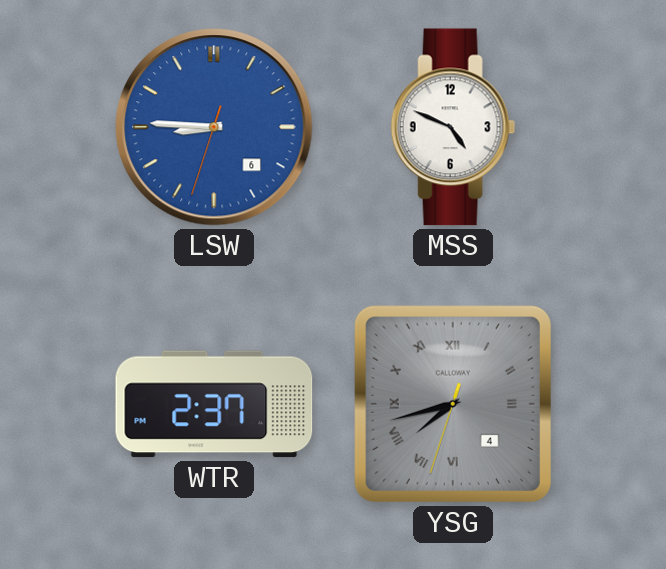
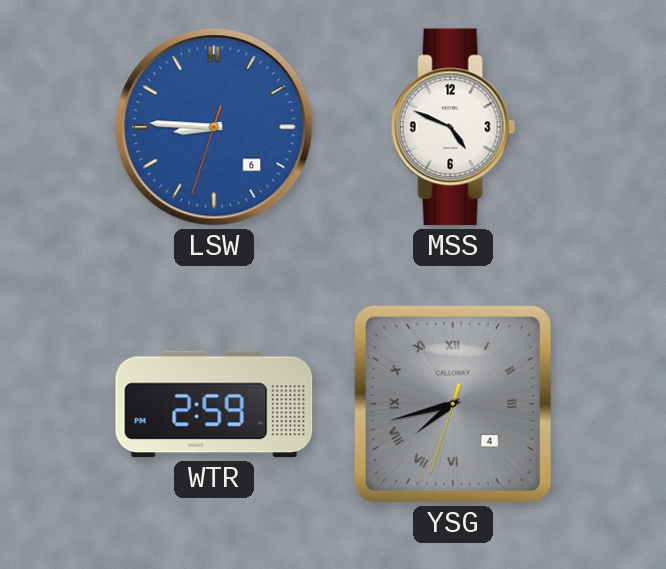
WTR: 2:37 -> 2:59
